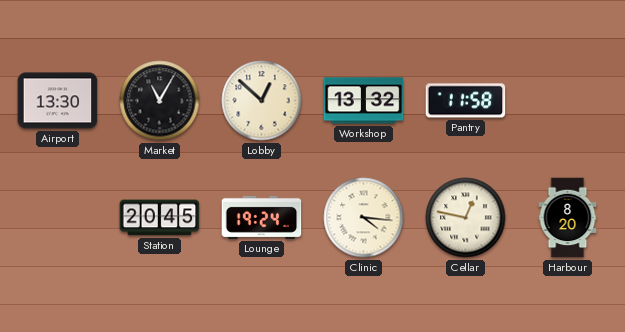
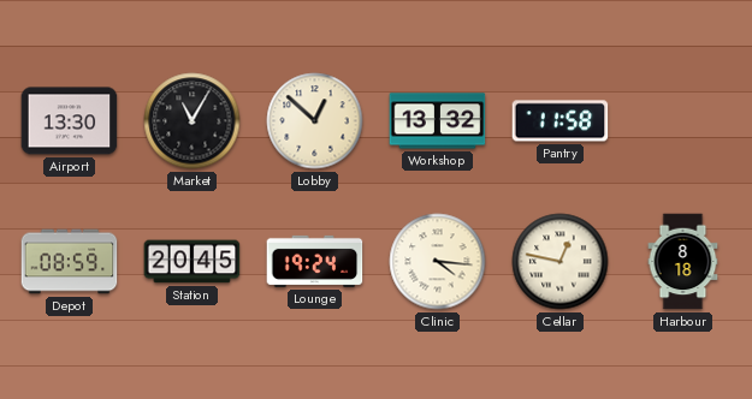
Depot: none -> 08:59
Harbour: 8:20 -> 8:18
